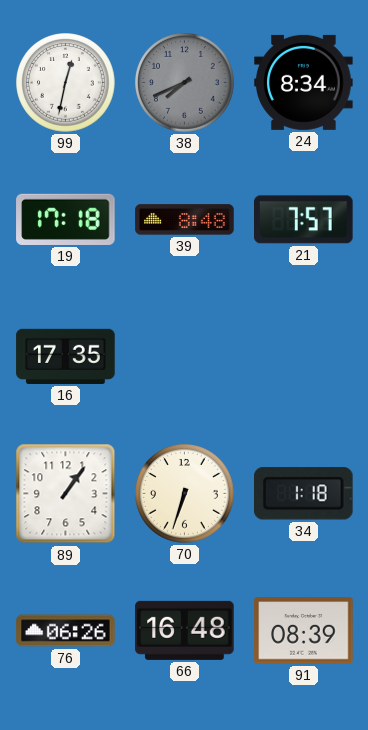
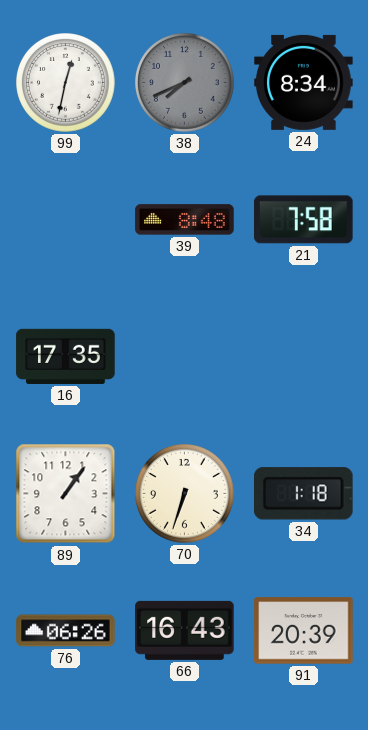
19: 17:18 -> none
21: 7:57 -> 7:58
66: 16:48 -> 16:43
91: 08:39 -> 20:39
